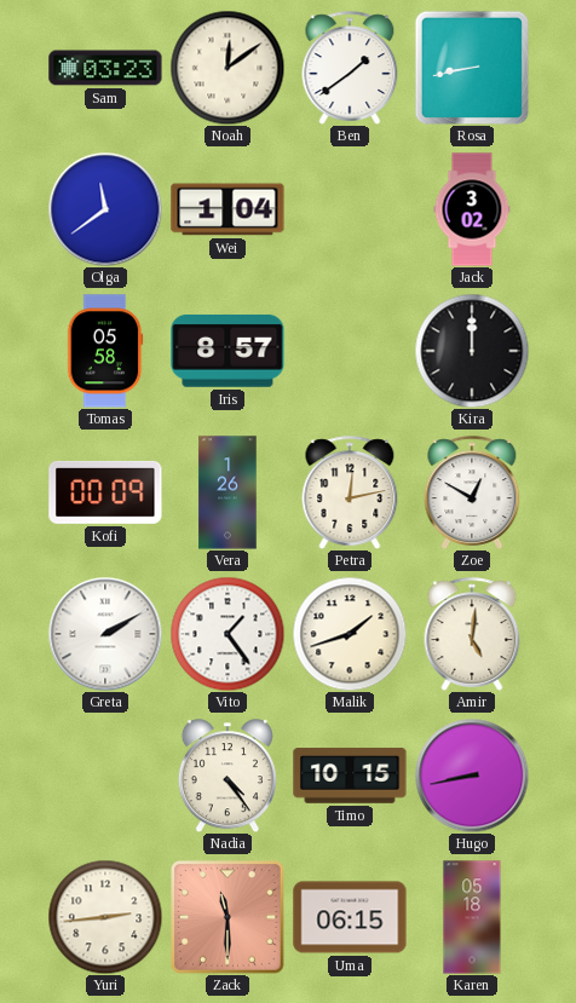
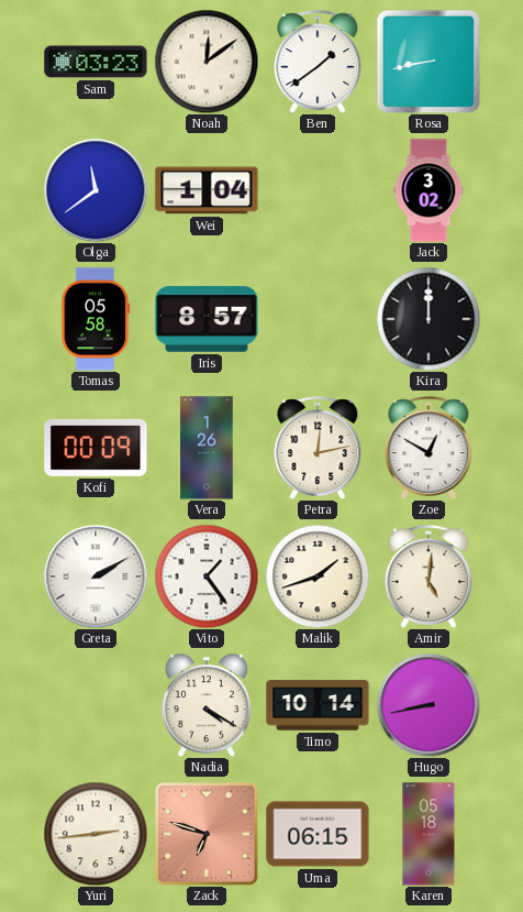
Nadia: 4:24 -> 4:20
Timo: 10:15 -> 10:14
Zack: 11:30 -> 6:48
